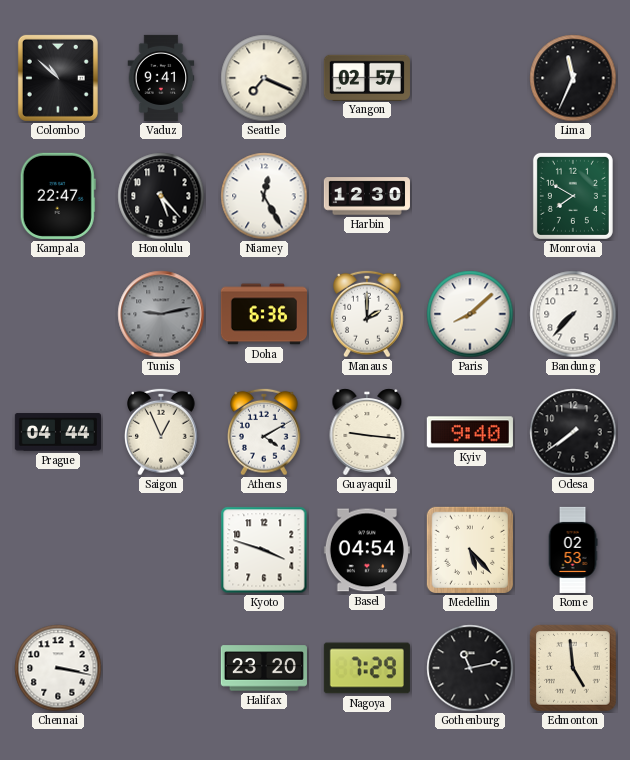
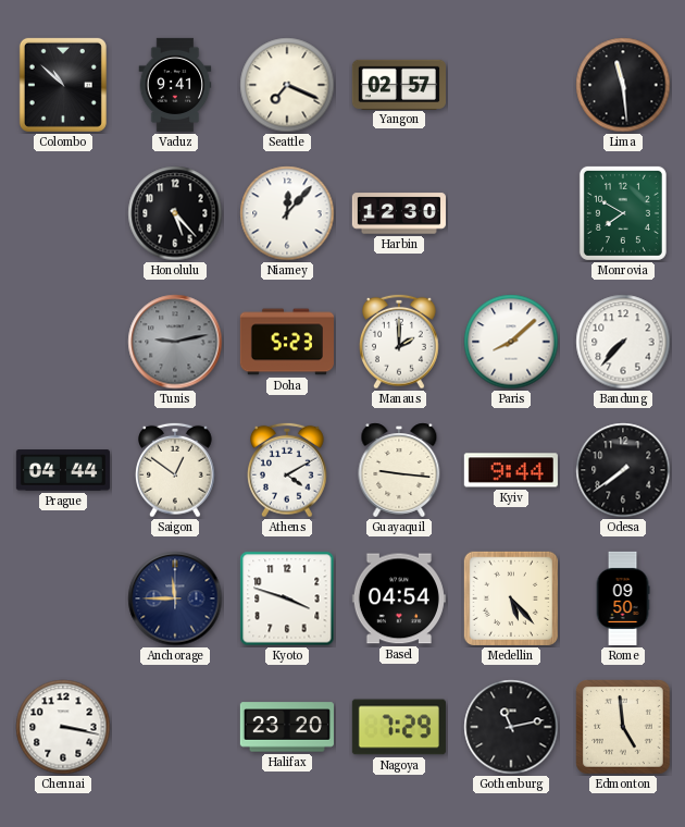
Lima: 11:34 -> 11:29
Kampala: 22:47 -> none
Niamey: 12:25 -> 12:07
Doha: 6:36 -> 5:23
Saigon: 12:56 -> 12:51
Kyiv: 9:40 -> 9:44
Anchorage: none -> 11:45
Rome: 02:53 -> 09:50
